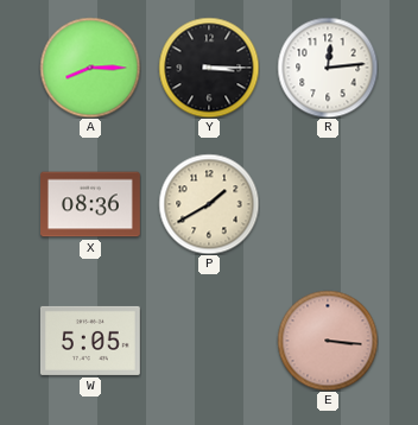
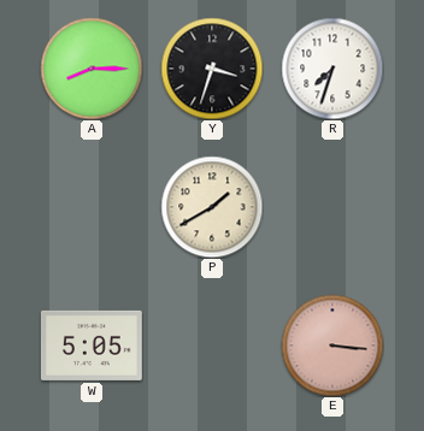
Y: 3:15 -> 3:33
R: 12:14 -> 7:33
X: 08:36 -> none
